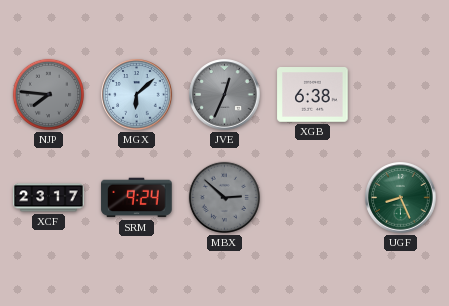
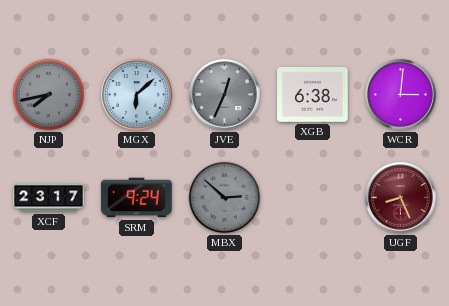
NJP: 7:46 -> 7:43
WCR: none -> 3:01
UGF dial: green -> burgundy
